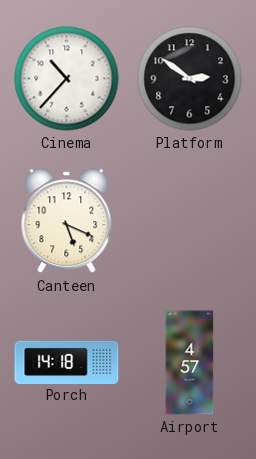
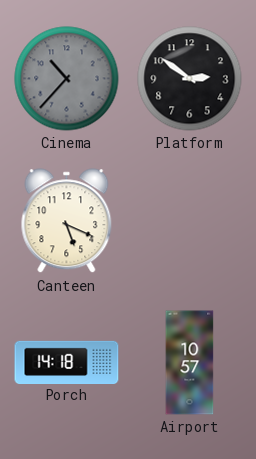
Cinema dial: white -> grey
Airport: 4:57 -> 10:57
